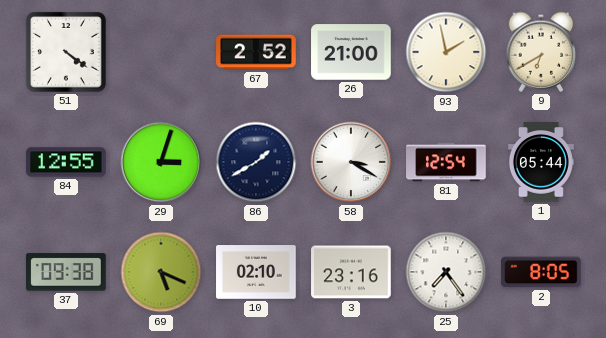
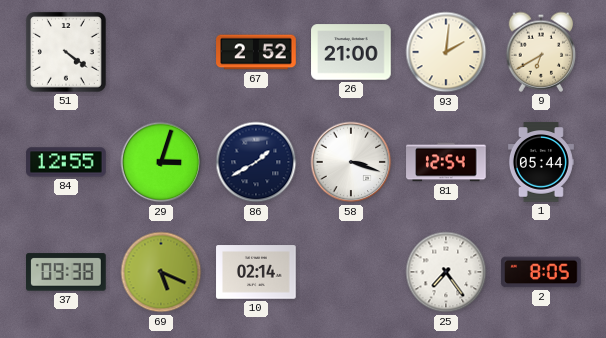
93: 1:58 -> 2:01
58: 3:20 -> 3:18
10: 02:10 -> 02:14
3: 23:16 -> none
